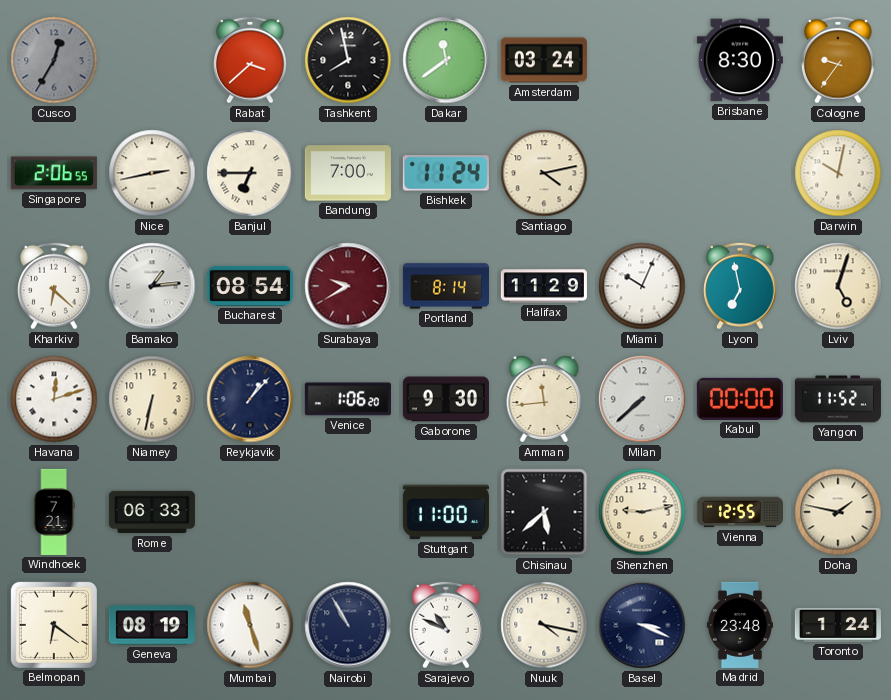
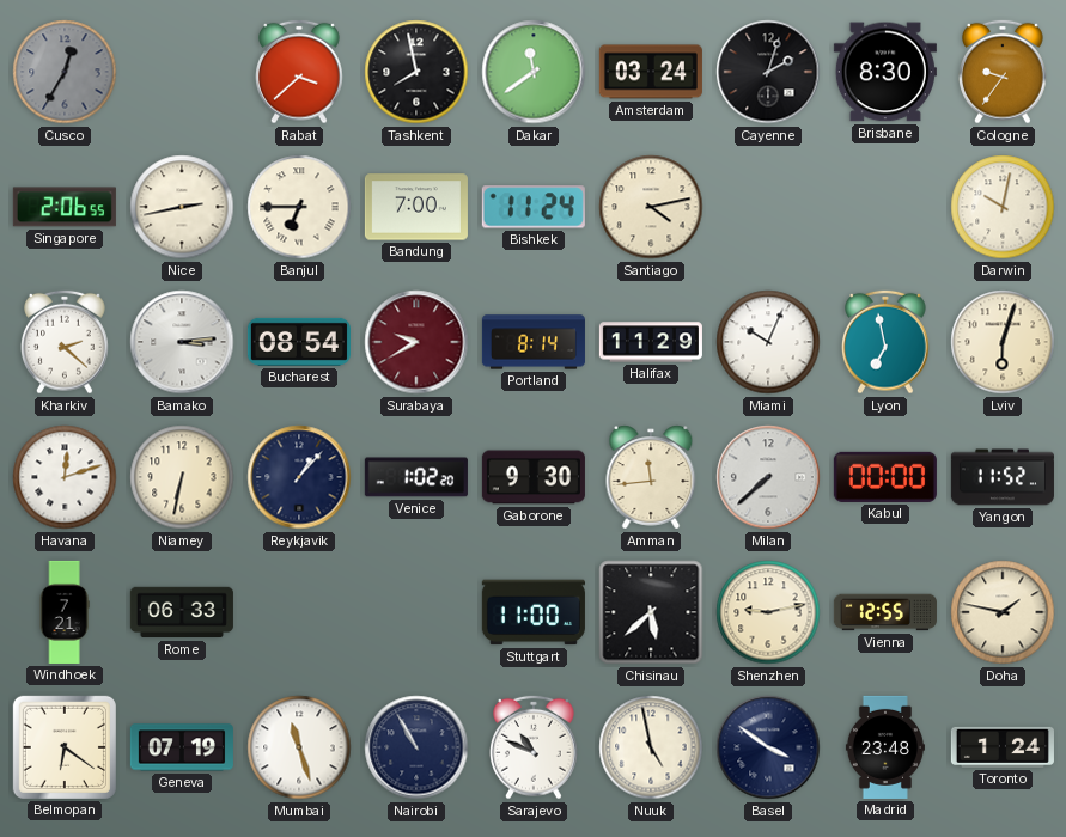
Cayenne: none -> 2:03
Kharkiv: 6:22 -> 2:22
Bamako: 1:14 -> 3:14
Lviv: 5:03 -> 6:03
Venice: 1:06 -> 1:02
Geneva: 08:19 -> 07:19
Nuuk: 4:17 -> 4:58
Basel: 3:19 -> 3:51
